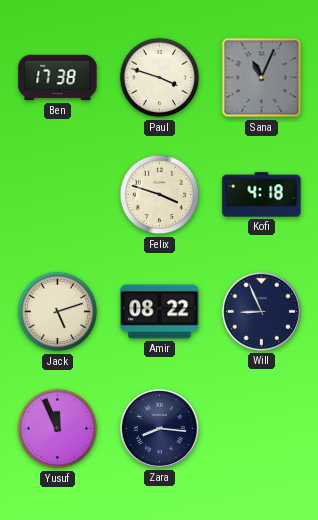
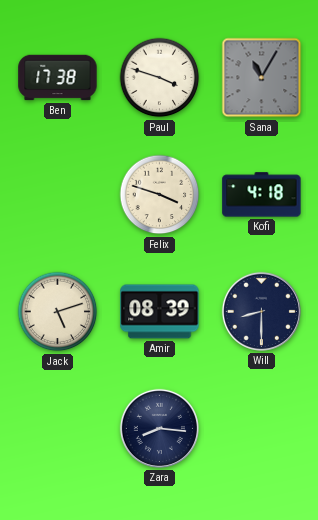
Sana: 11:04 -> 11:05
Amir: 08:22 -> 08:39
Will: 8:56 -> 8:30
Yusuf: 11:56 -> none
